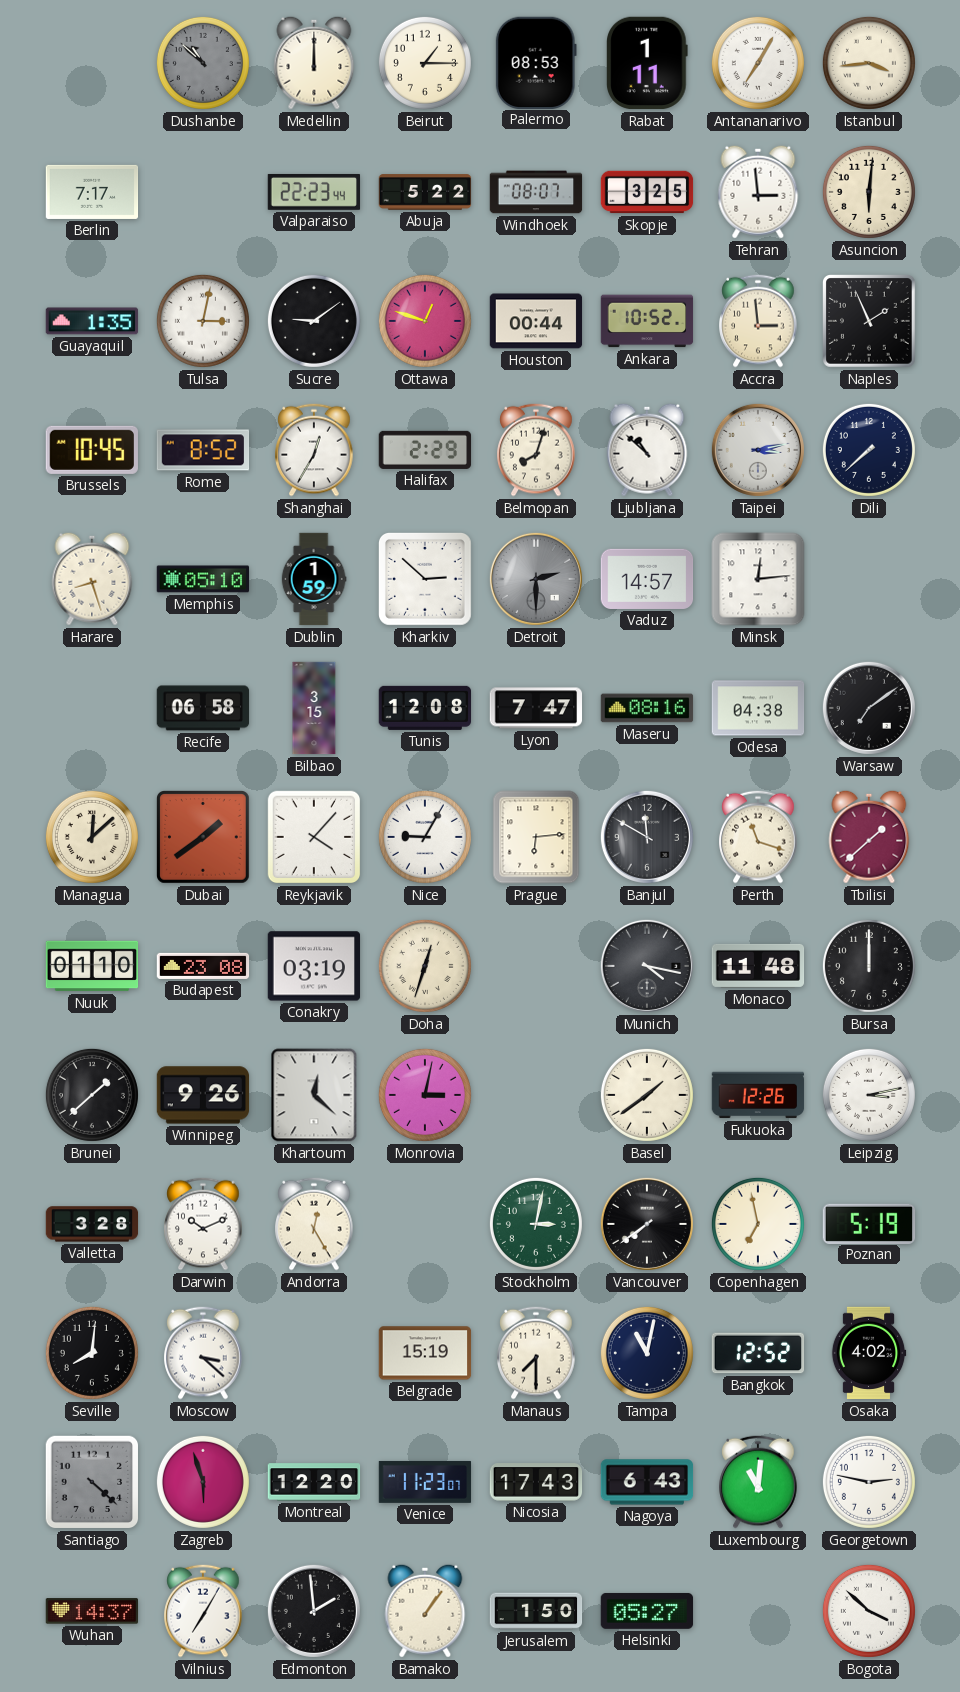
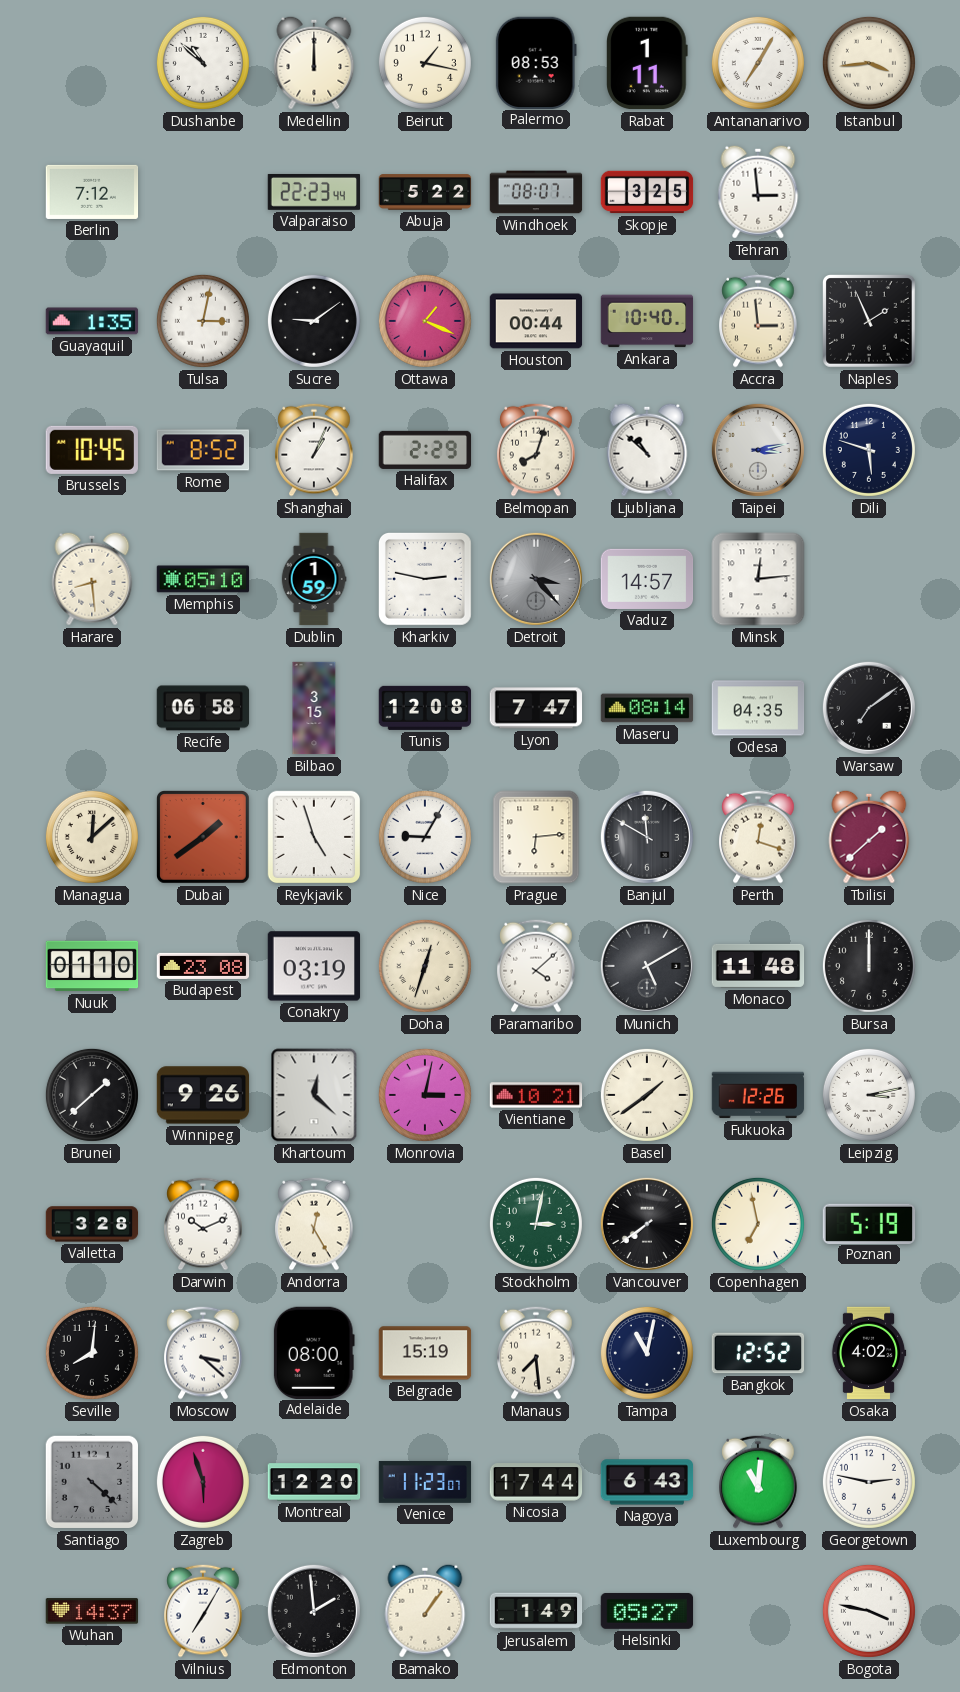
Dushanbe dial: grey -> white
Beirut: 1:15 -> 1:17
Berlin: 7:17 -> 7:12
Asuncion: 6:01 -> none
Ottawa: 12:48 -> 1:19
Ankara: 10:52 -> 10:40
Shanghai: 12:35 -> 1:04
Dili: 7:38 -> 5:48
Harare: 8:27 -> 8:29
Kharkiv: 2:52 -> 2:47
Detroit: 2:30 -> 3:23
Maseru: 08:16 -> 08:14
Odesa: 04:38 -> 04:35
Reykjavik: 4:07 -> 4:57
Perth: 11:18 -> 12:18
Paramaribo: none -> 4:08
Munich: 4:17 -> 5:10
Vientiane: none -> 10:21
Adelaide: none -> 08:00
Manaus: 7:30 -> 7:29
Nicosia: 17:43 -> 17:44
Jerusalem: 1:50 -> 1:49
Bogota: 3:52 -> 3:47
